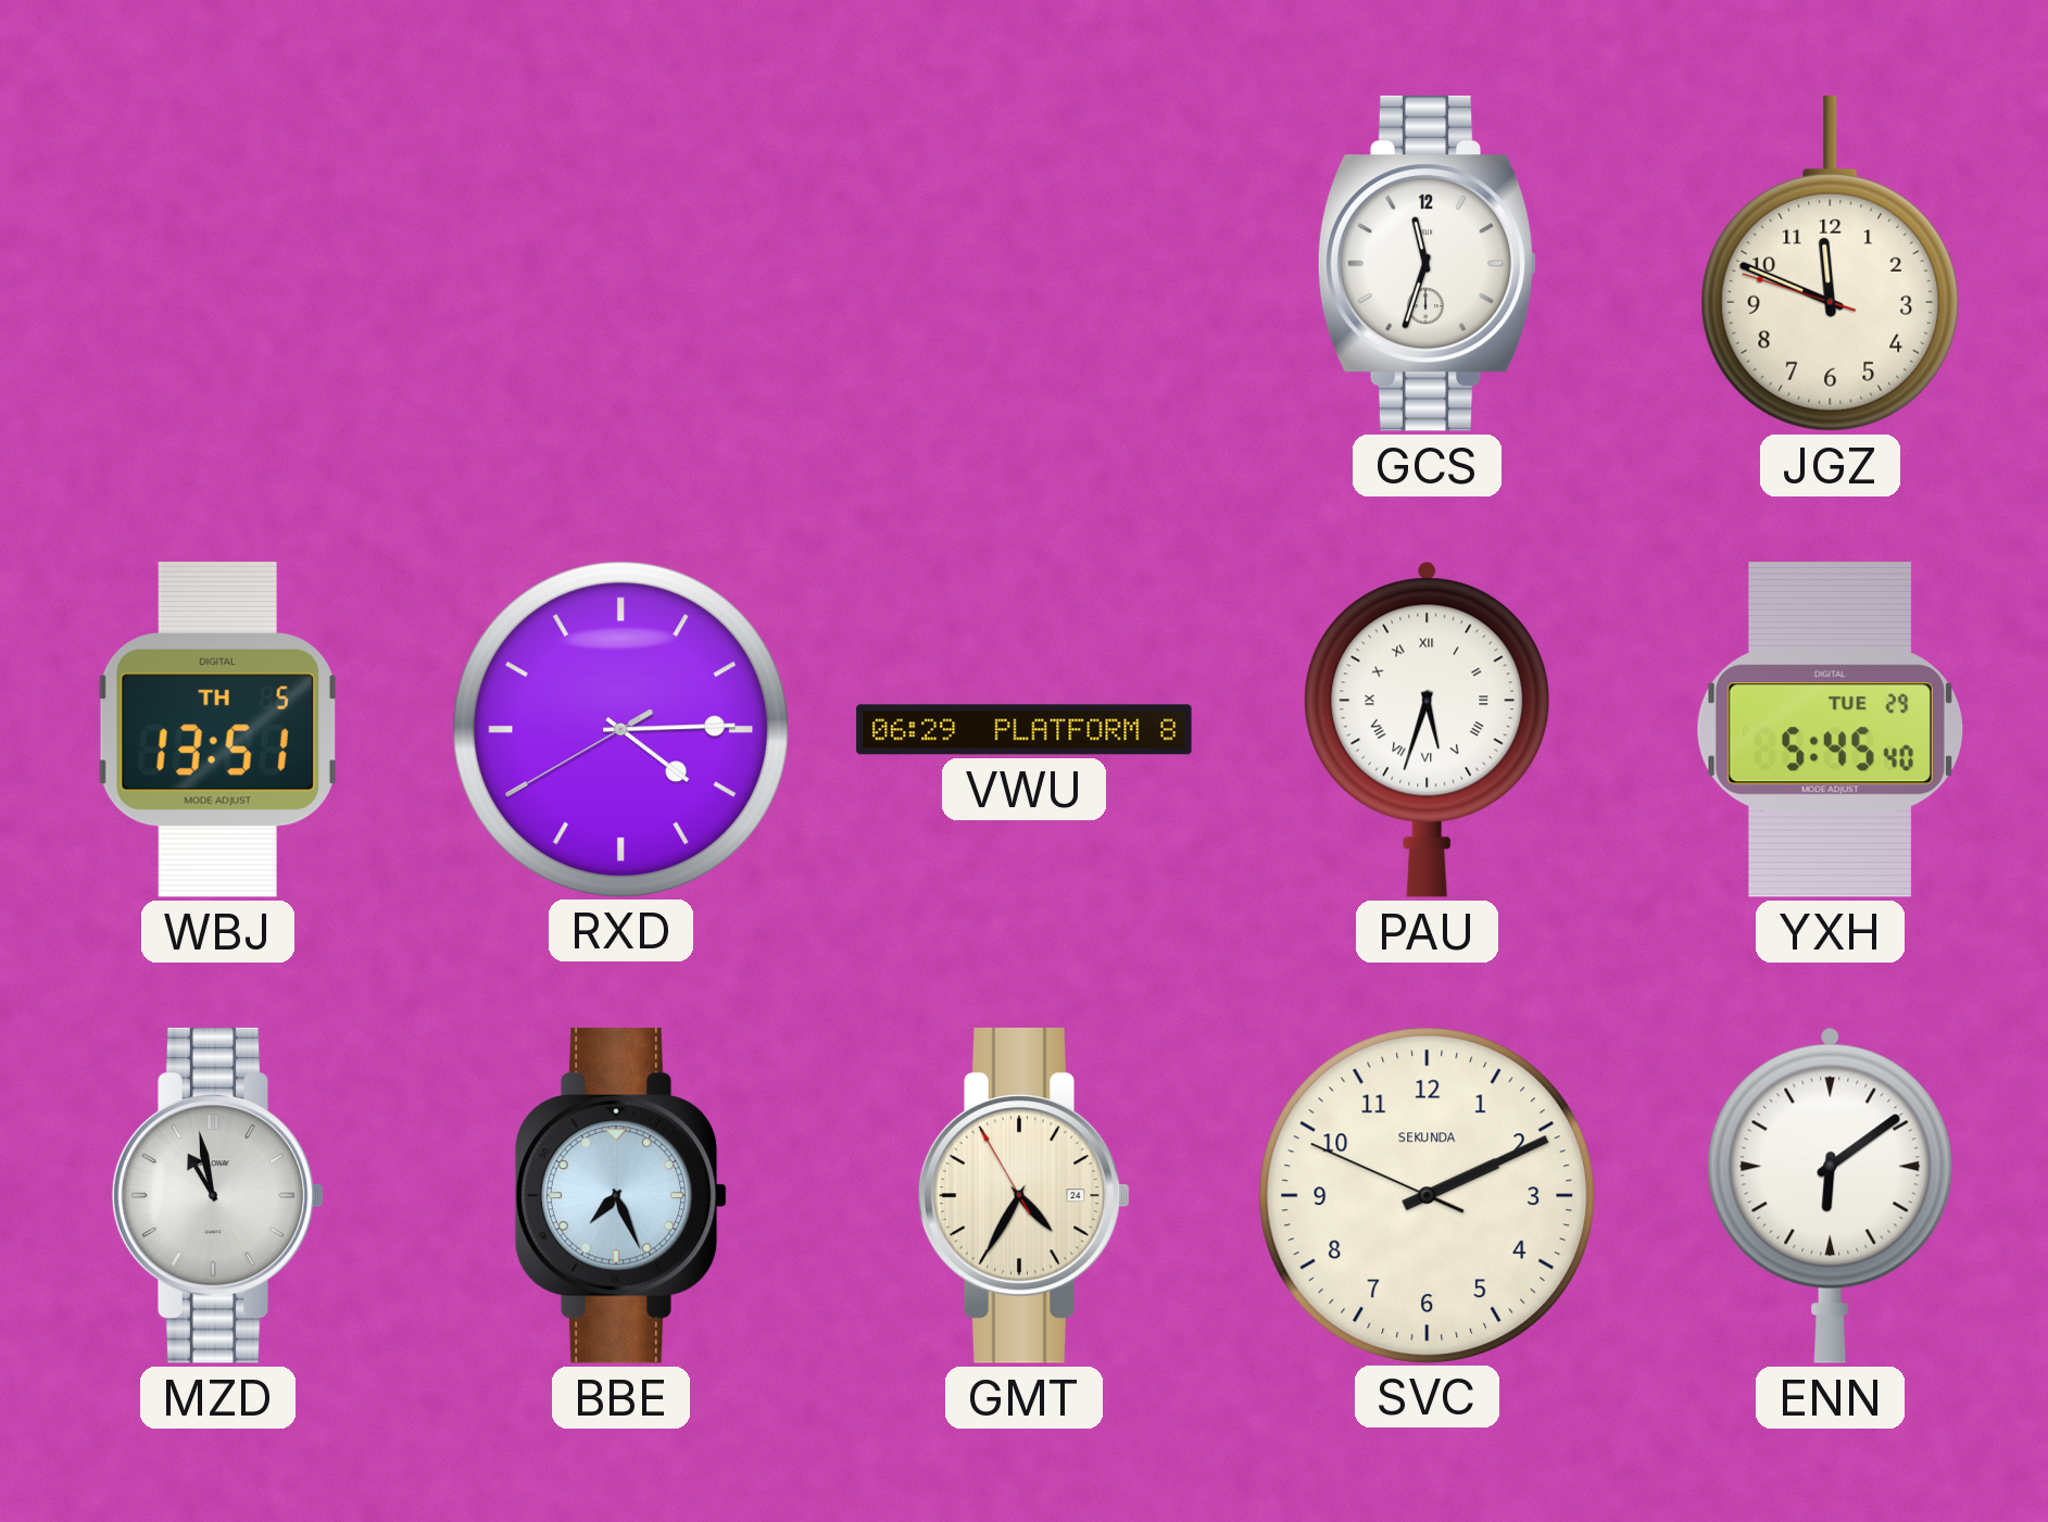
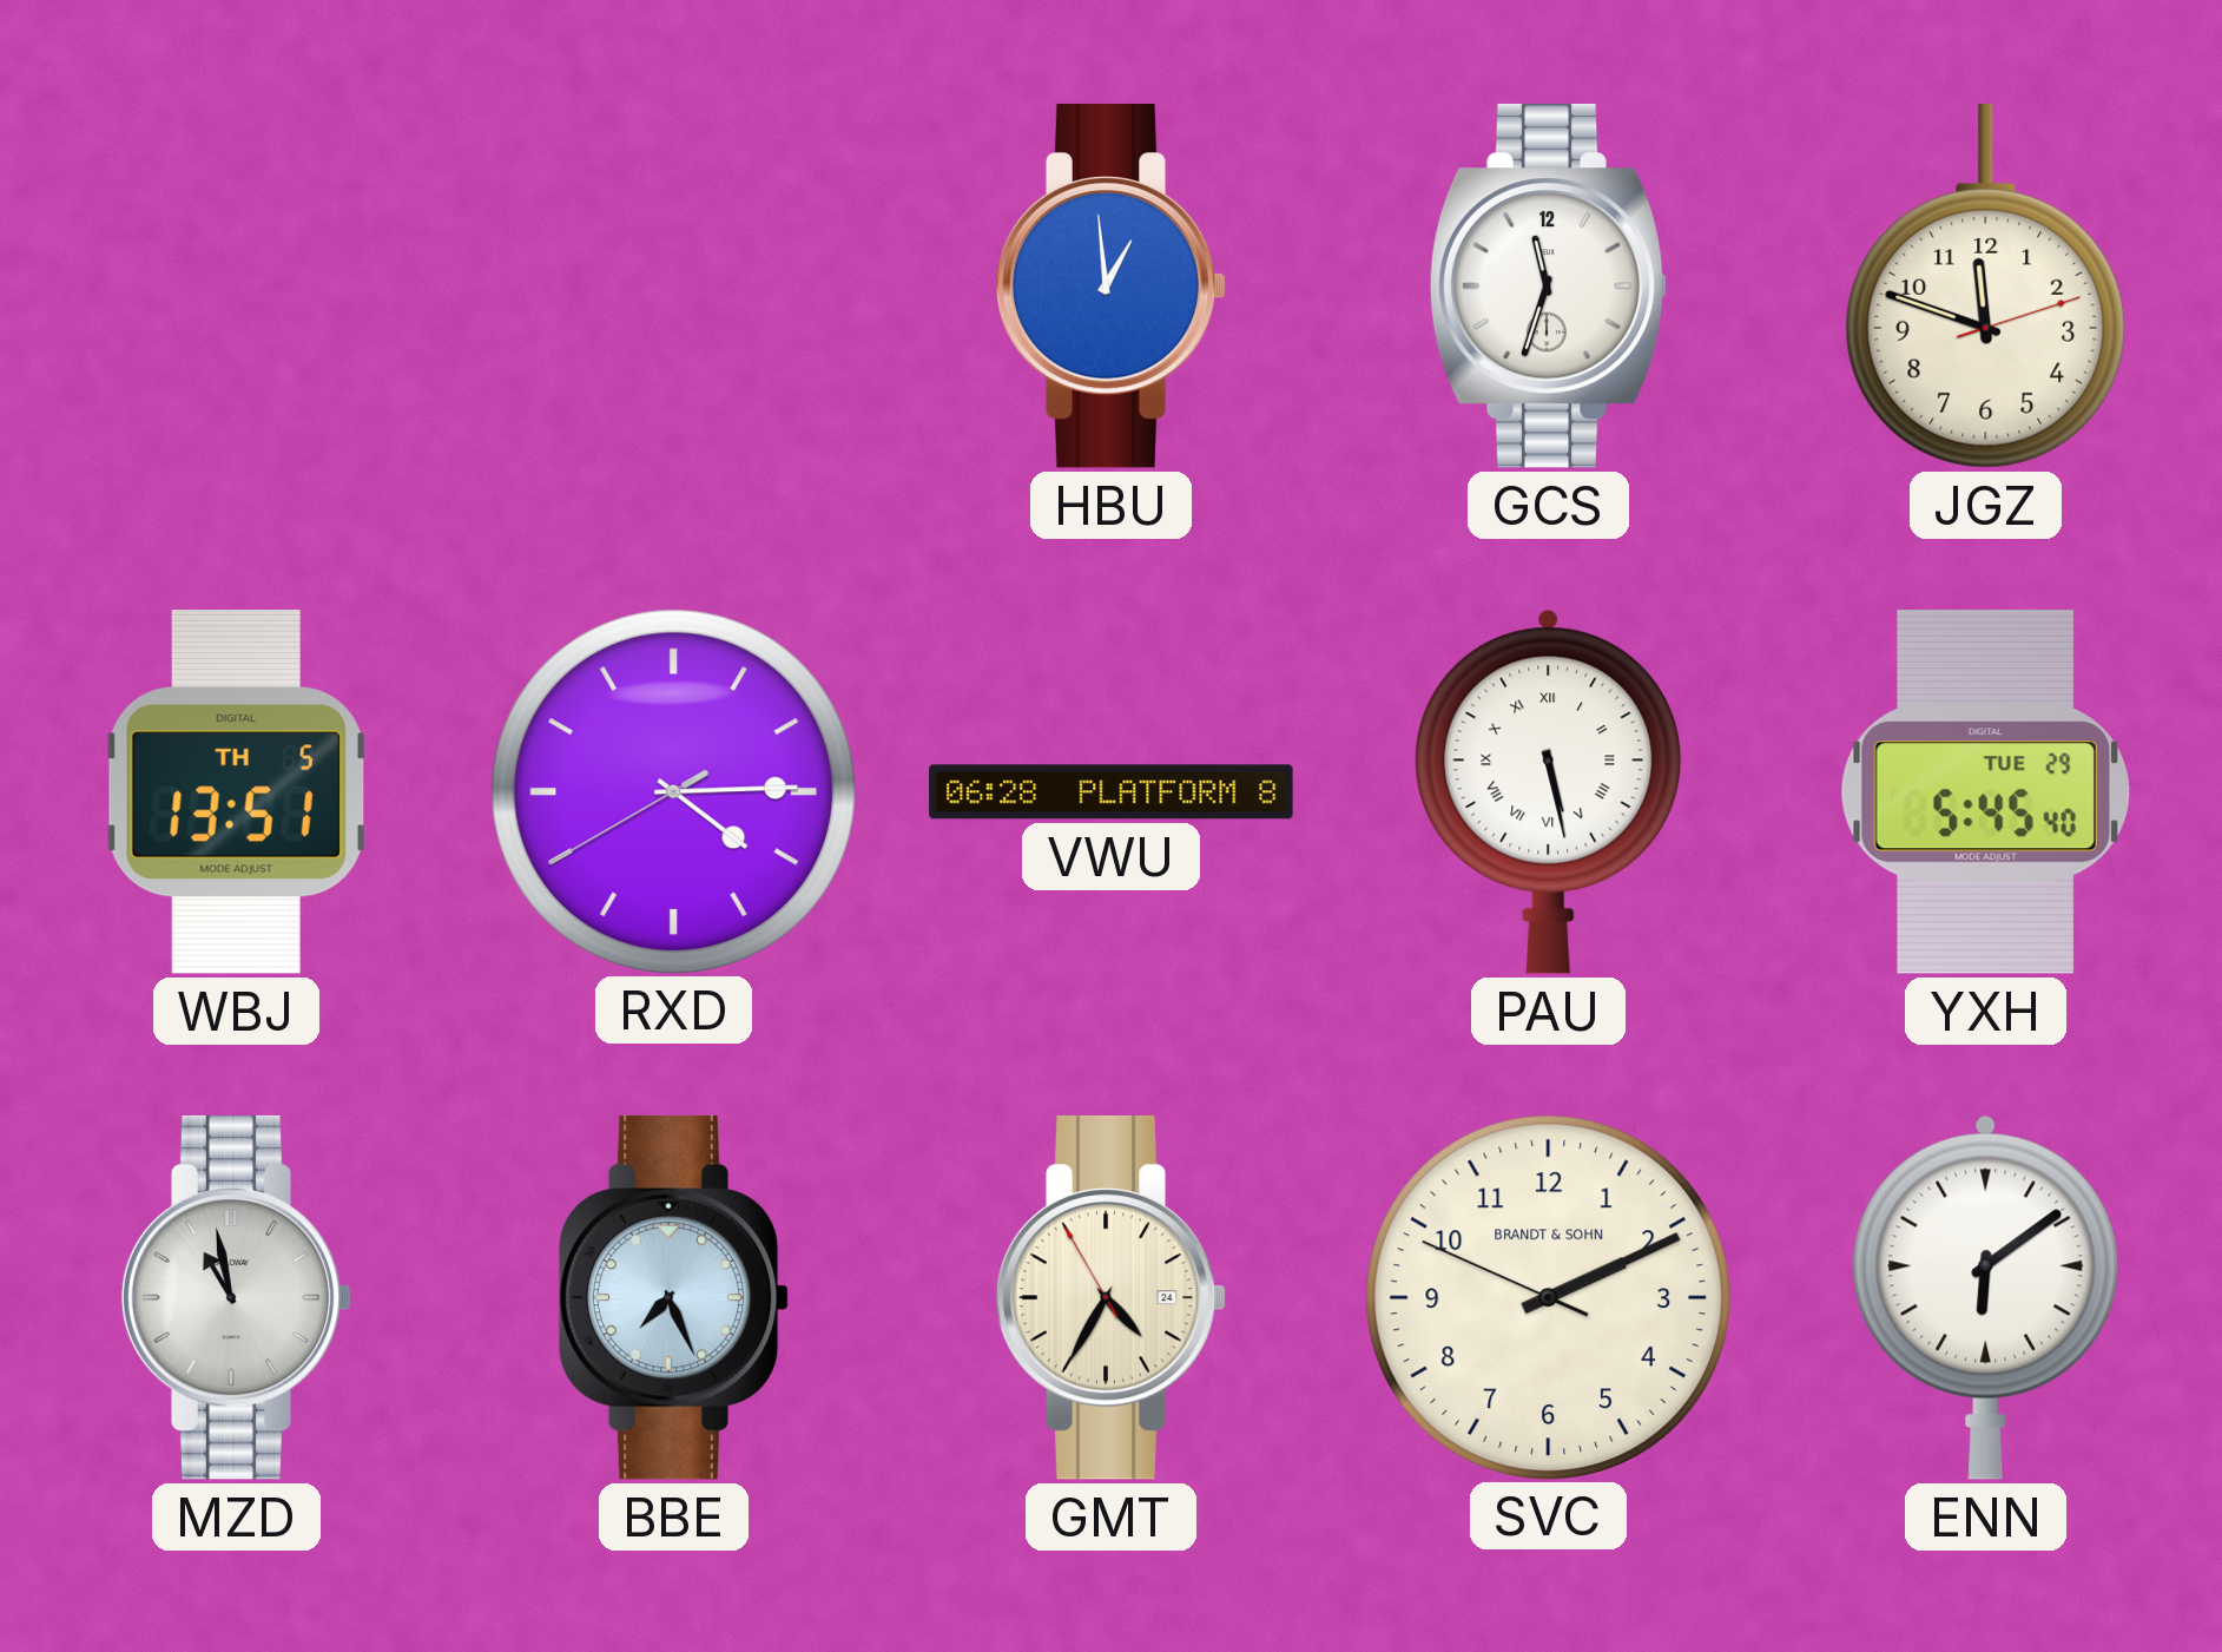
HBU: none -> 12:59
JGZ: 11:48:48 -> 11:48:12
VWU: 06:29 -> 06:28
PAU: 5:33 -> 5:28
SVC brand: SEKUNDA -> BRANDT & SOHN
